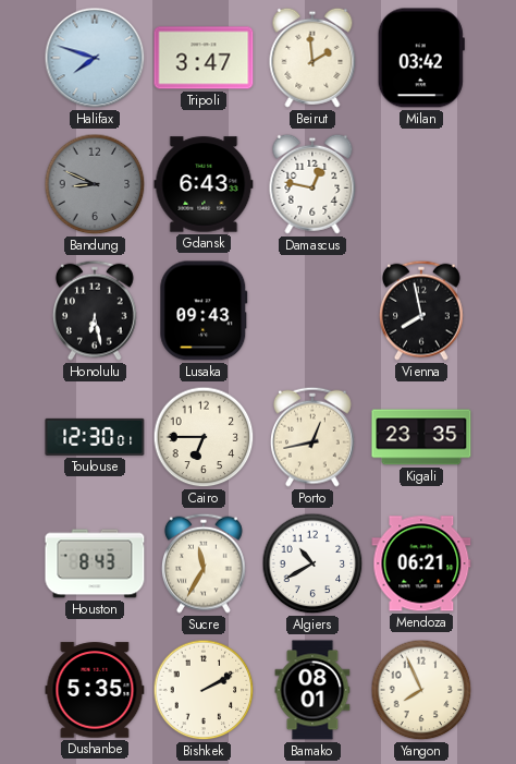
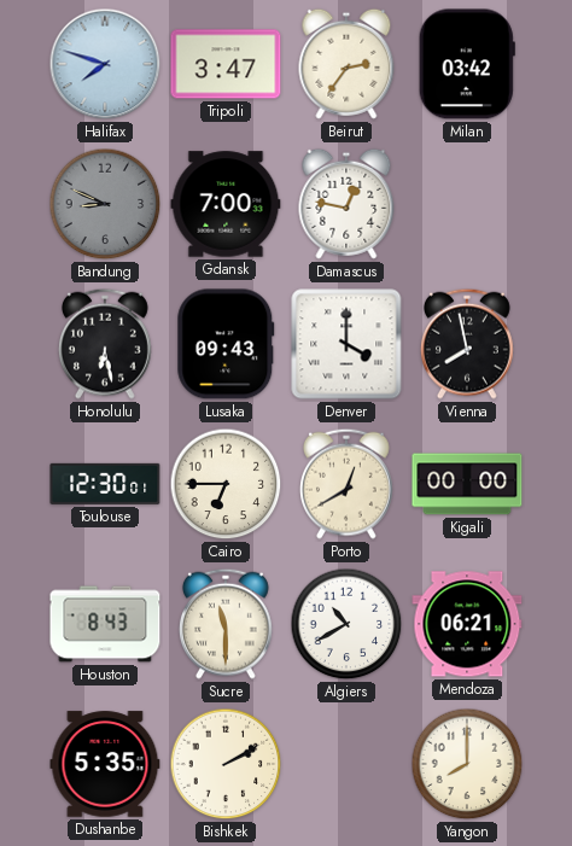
Beirut: 1:59 -> 2:36
Gdansk: 6:43 -> 7:00
Denver: none -> 4:00
Porto: 12:43 -> 12:40
Kigali: 23:35 -> 00:00
Sucre: 11:35 -> 11:30
Bamako: 08:01 -> none
Yangon: 7:56 -> 8:00
